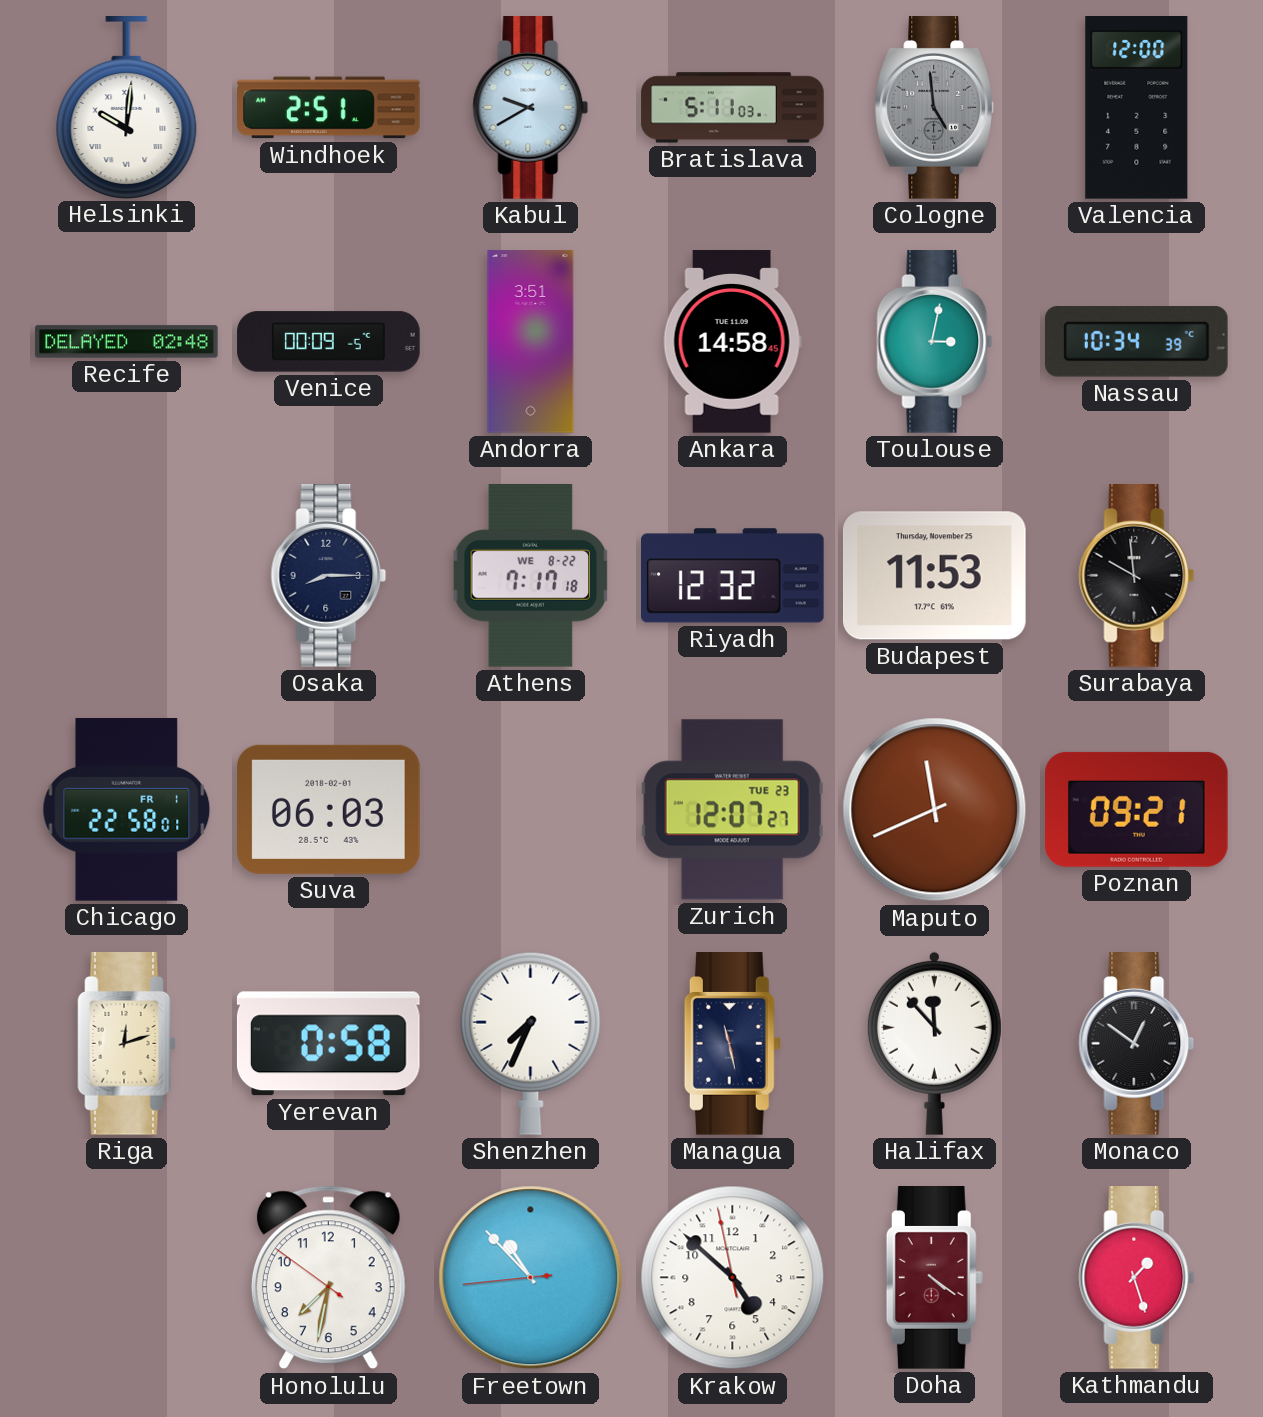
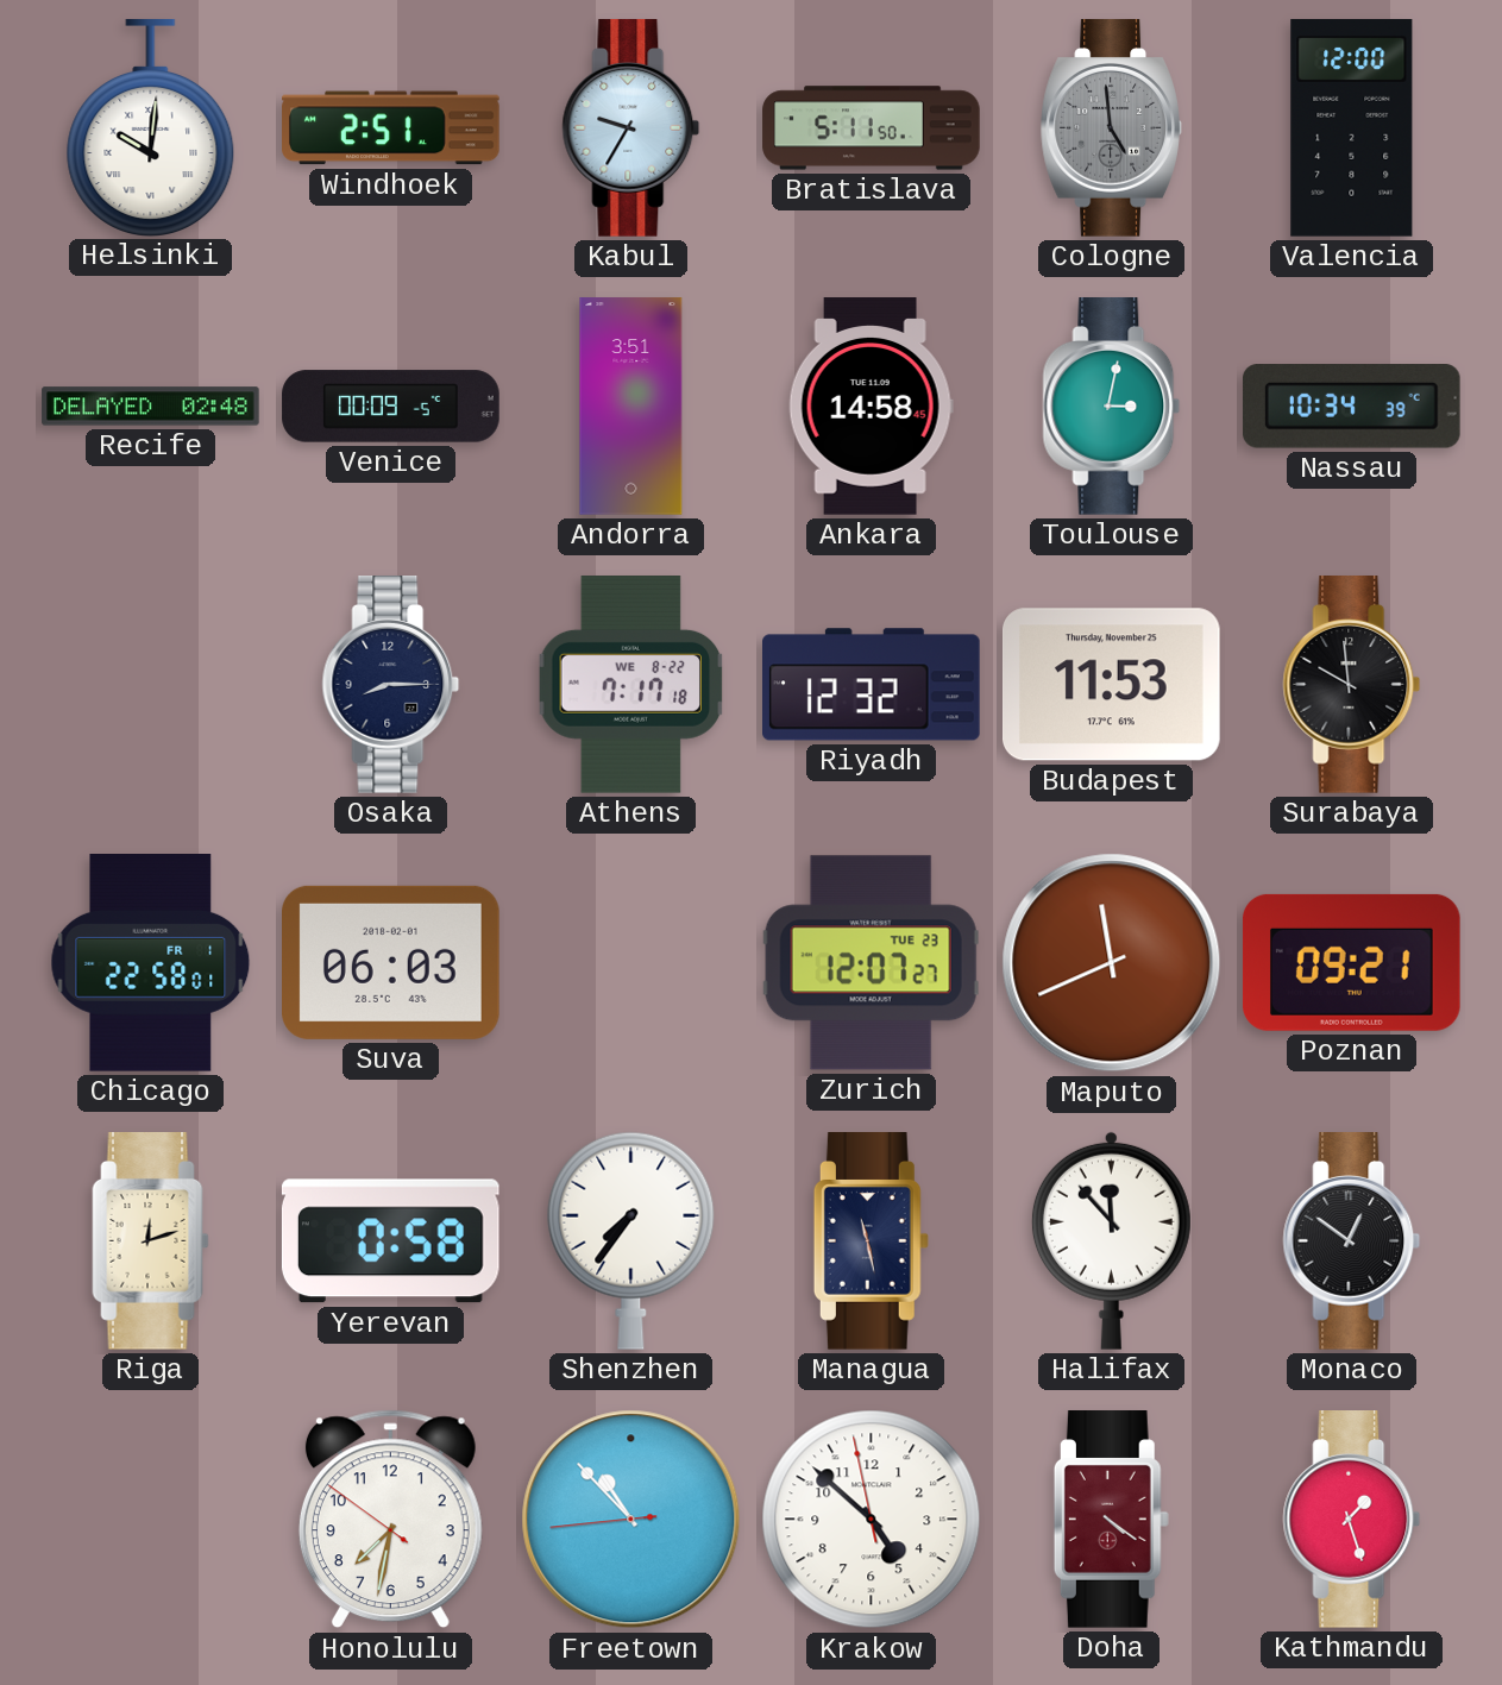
Kabul: 9:40 -> 9:35
Bratislava: 5:11:03 -> 5:11:50
Shenzhen: 7:34 -> 7:36
